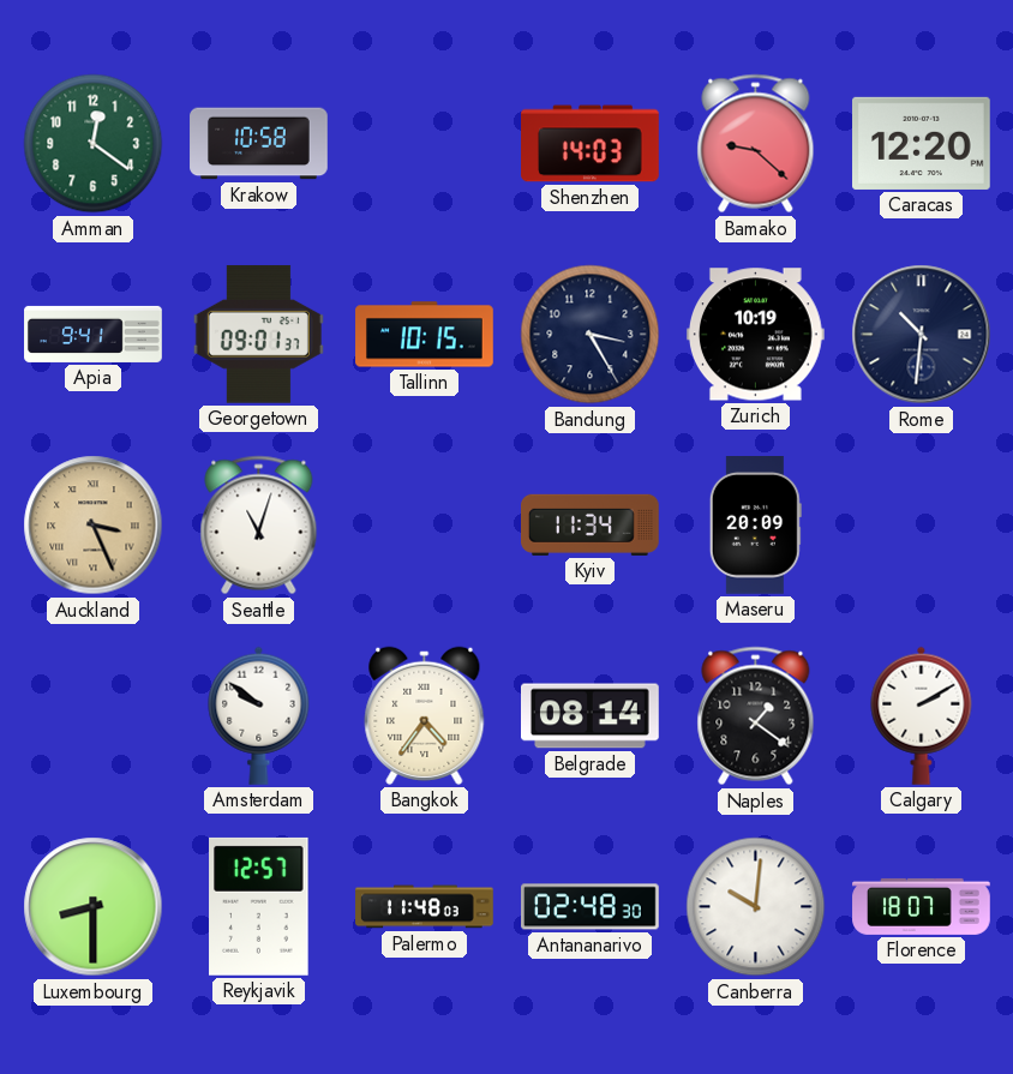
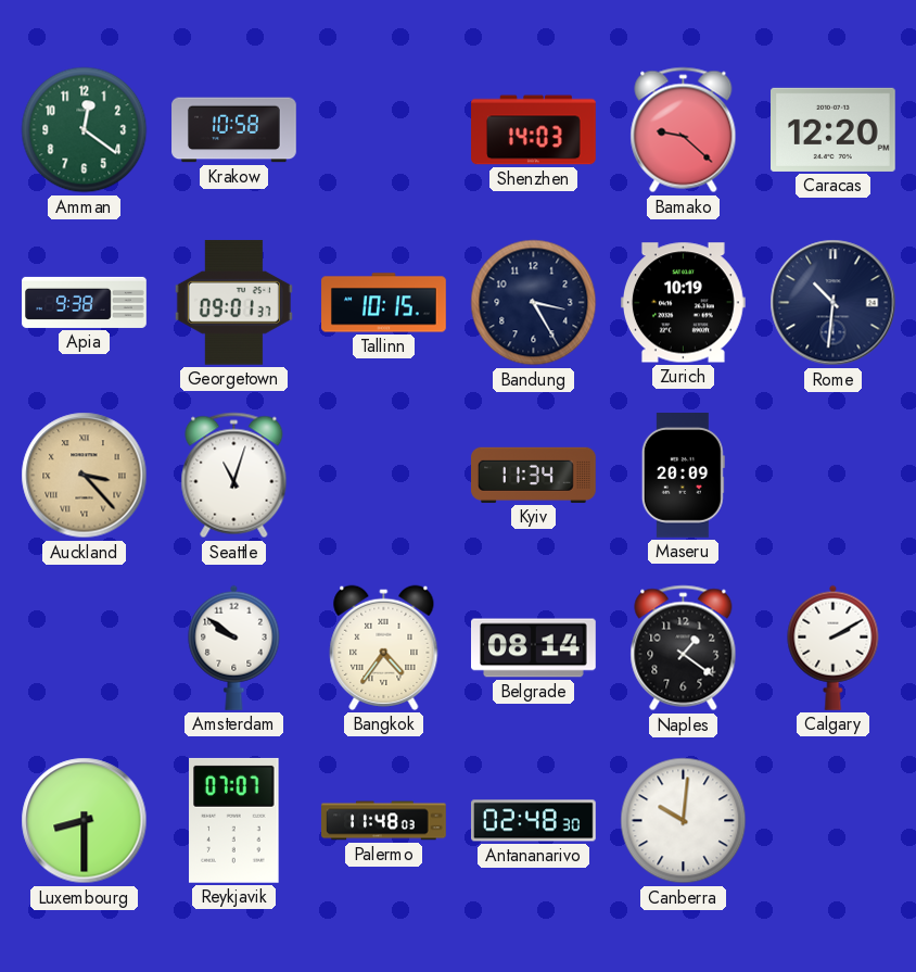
Apia: 9:41 -> 9:38
Auckland: 3:26 -> 3:23
Reykjavik: 12:57 -> 07:07
Florence: 18:07 -> none
